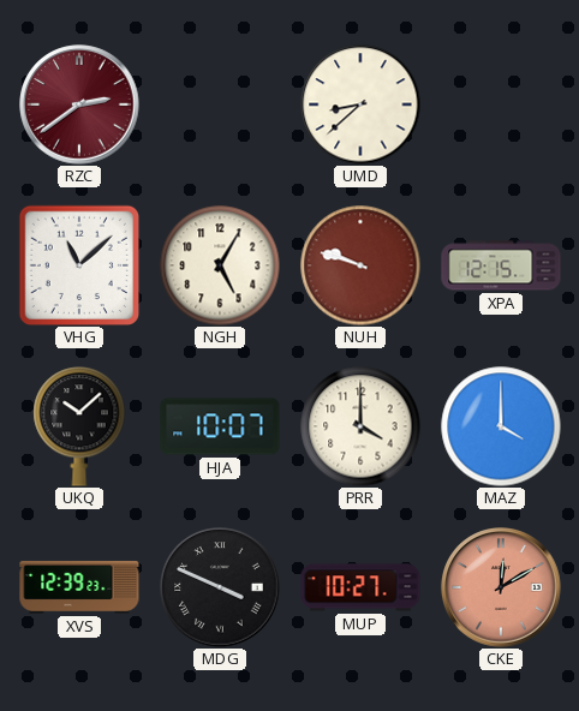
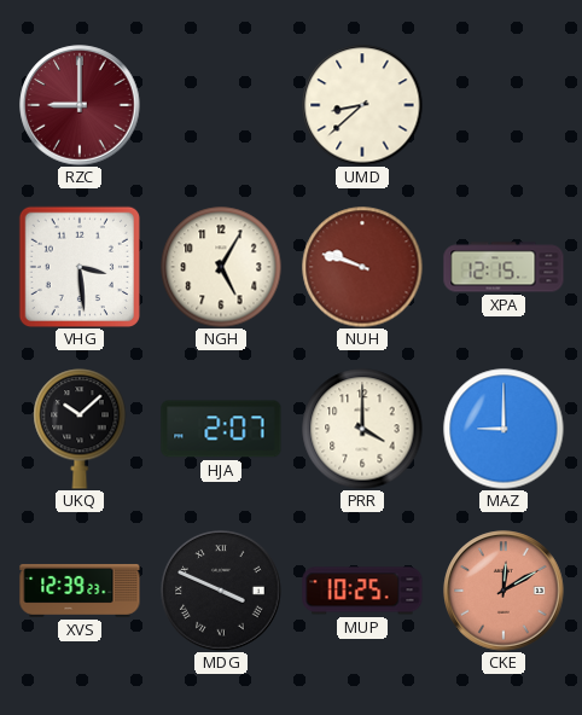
RZC: 2:39 -> 9:00
VHG: 11:08 -> 3:29
HJA: 10:07 -> 2:07
MAZ: 4:00 -> 9:00
MUP: 10:27 -> 10:25
